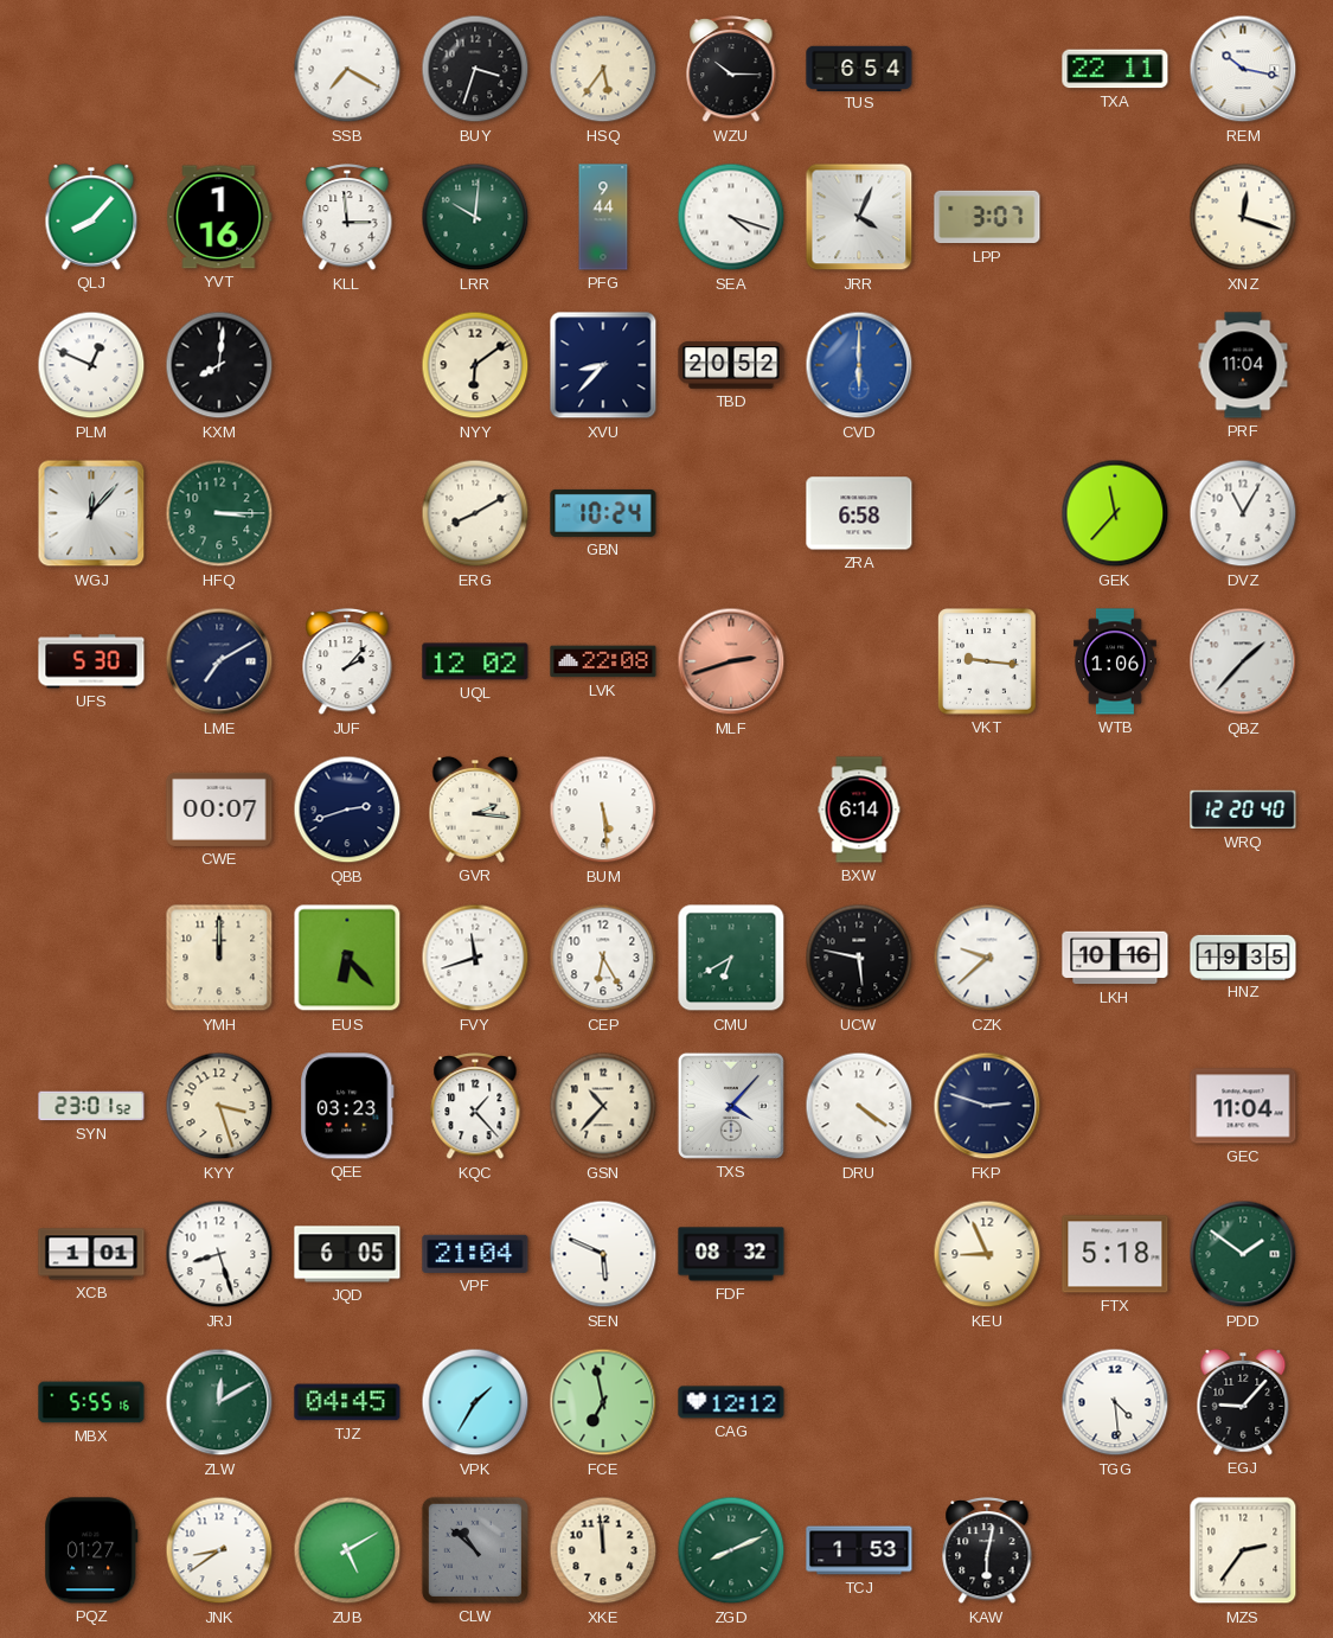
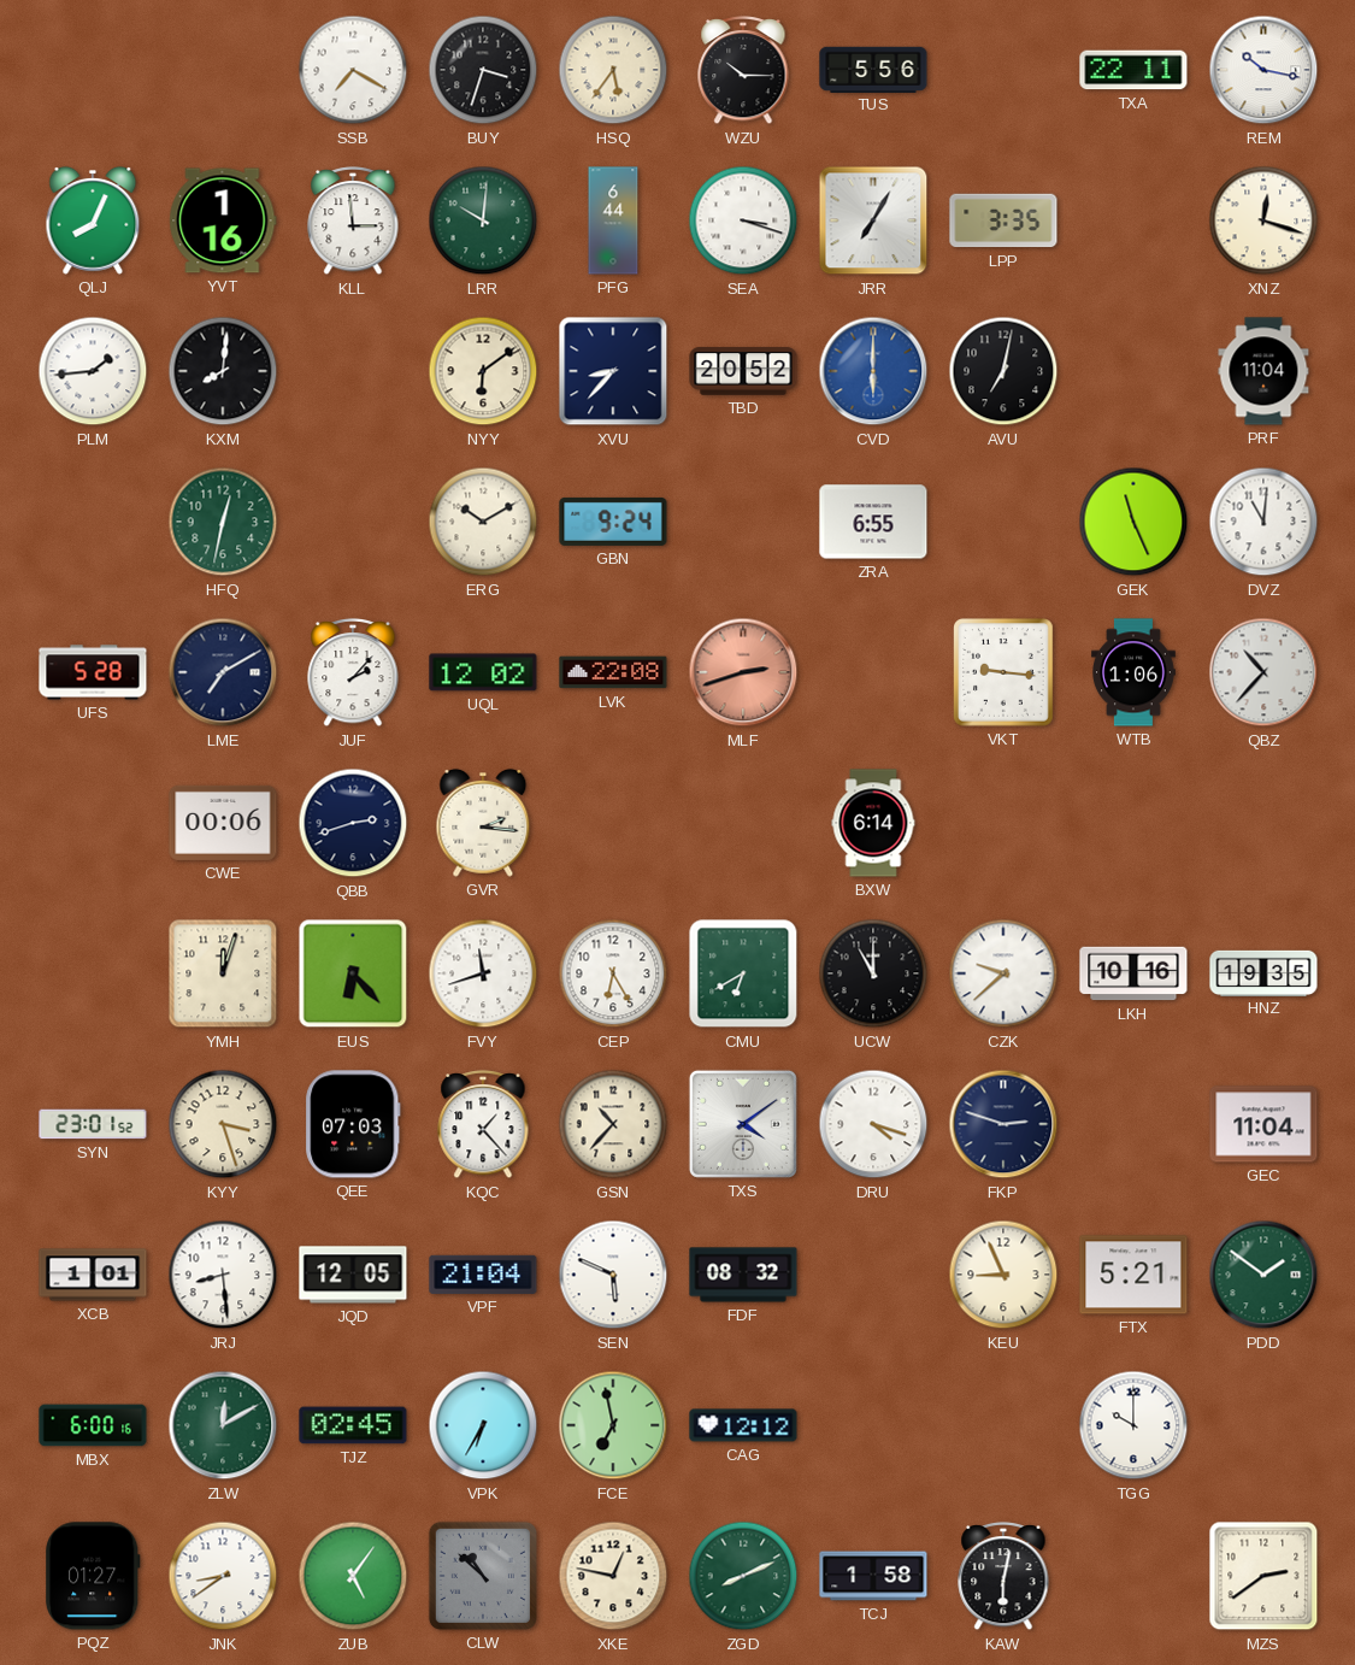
TUS: 6:54 -> 5:56
QLJ: 8:07 -> 8:04
PFG: 9:44 -> 6:44
SEA: 4:18 -> 3:18
JRR: 4:04 -> 7:05
LPP: 3:07 -> 3:35
PLM: 12:49 -> 1:44
AVU: none -> 7:02
WGJ: 12:07 -> none
HFQ: 3:15 -> 12:32
ERG: 8:10 -> 10:10
GBN: 10:24 -> 9:24
ZRA: 6:58 -> 6:55
GEK: 11:37 -> 11:26
DVZ: 11:05 -> 11:01
UFS: 5:30 -> 5:28
QBZ: 1:37 -> 10:37
CWE: 00:07 -> 00:06
BUM: 5:29 -> none
WRQ: 12:20 -> none
YMH: 12:00 -> 12:03
UCW: 5:47 -> 11:00
QEE: 03:23 -> 07:03
TXS: 4:07 -> 4:09
DRU: 4:21 -> 4:18
JRJ: 8:27 -> 8:29
JQD: 6:05 -> 12:05
FTX: 5:18 -> 5:21
MBX: 5:55 -> 6:00
TJZ: 04:45 -> 02:45
VPK: 1:35 -> 6:35
TGG: 4:29 -> 10:00
EGJ: 9:07 -> none
ZUB: 5:10 -> 5:06
XKE: 11:59 -> 12:47
TCJ: 1:53 -> 1:58
MZS: 2:36 -> 2:39
